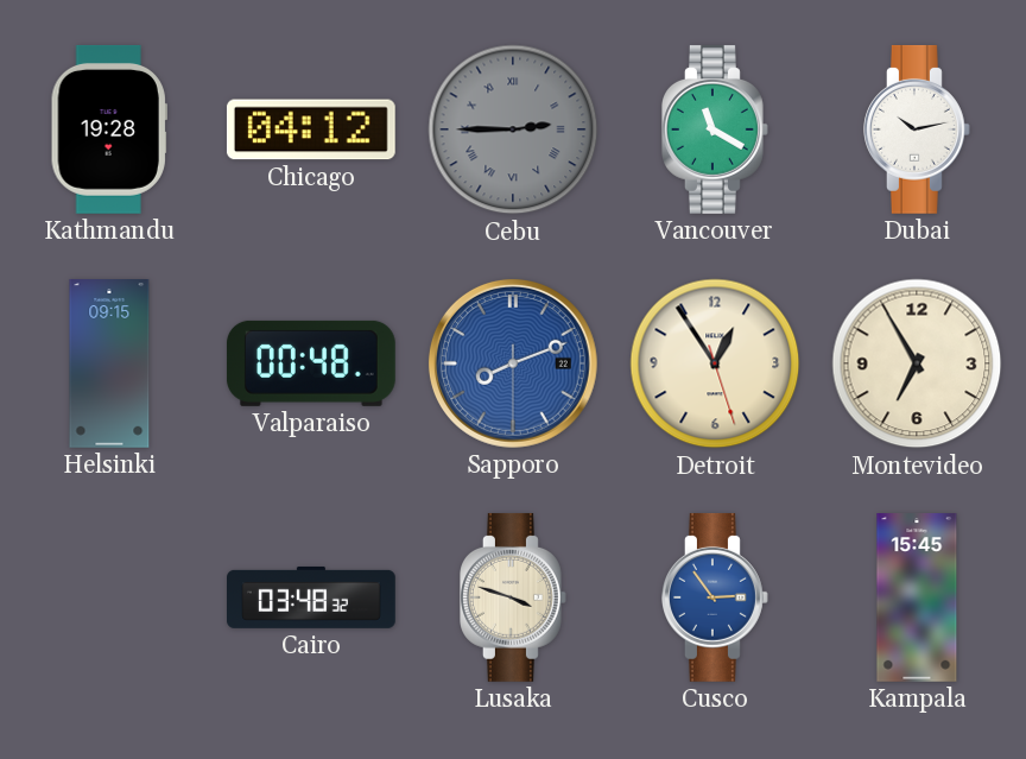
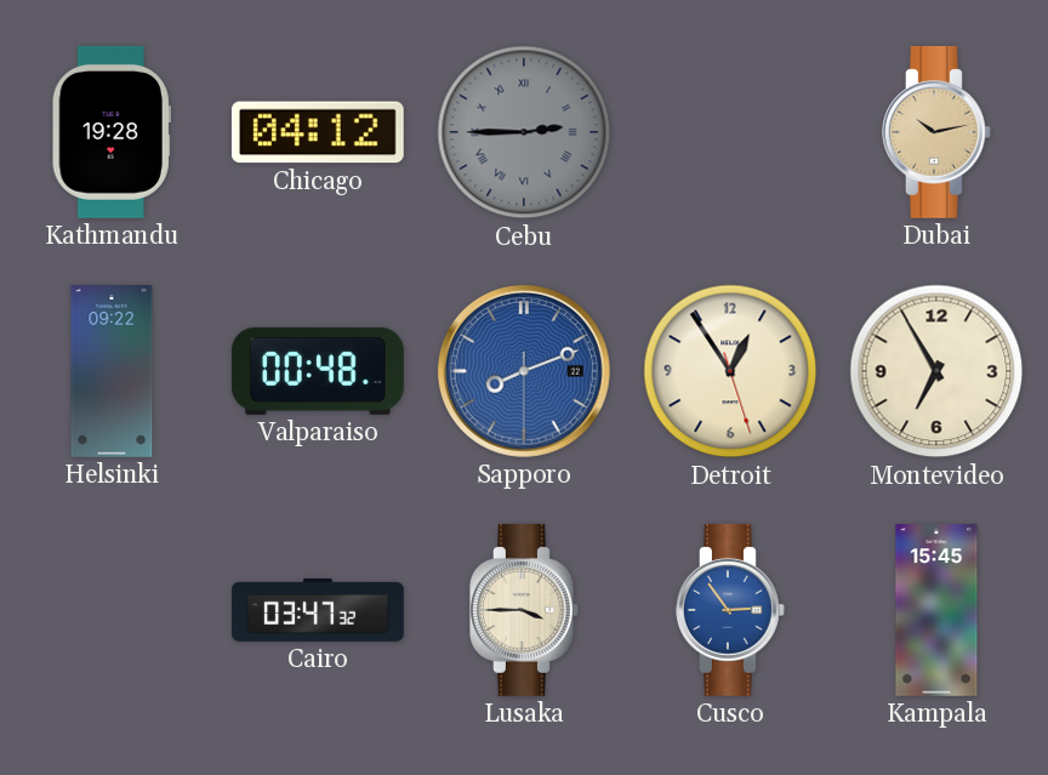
Vancouver: 11:20 -> none
Dubai dial: white -> champagne
Helsinki: 09:15 -> 09:22
Cairo: 03:48 -> 03:47
Lusaka: 3:48 -> 3:45
